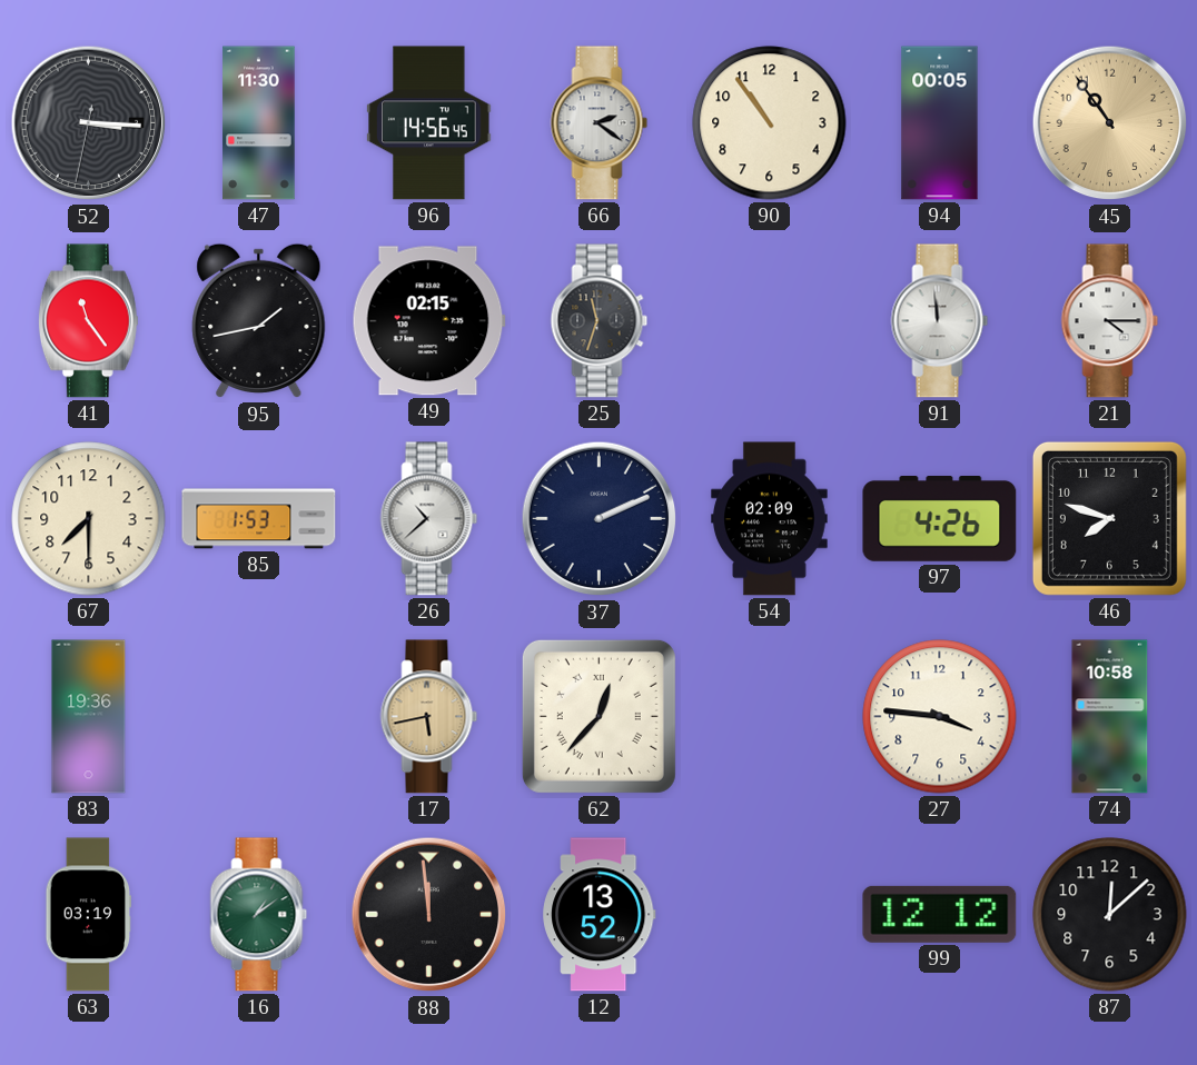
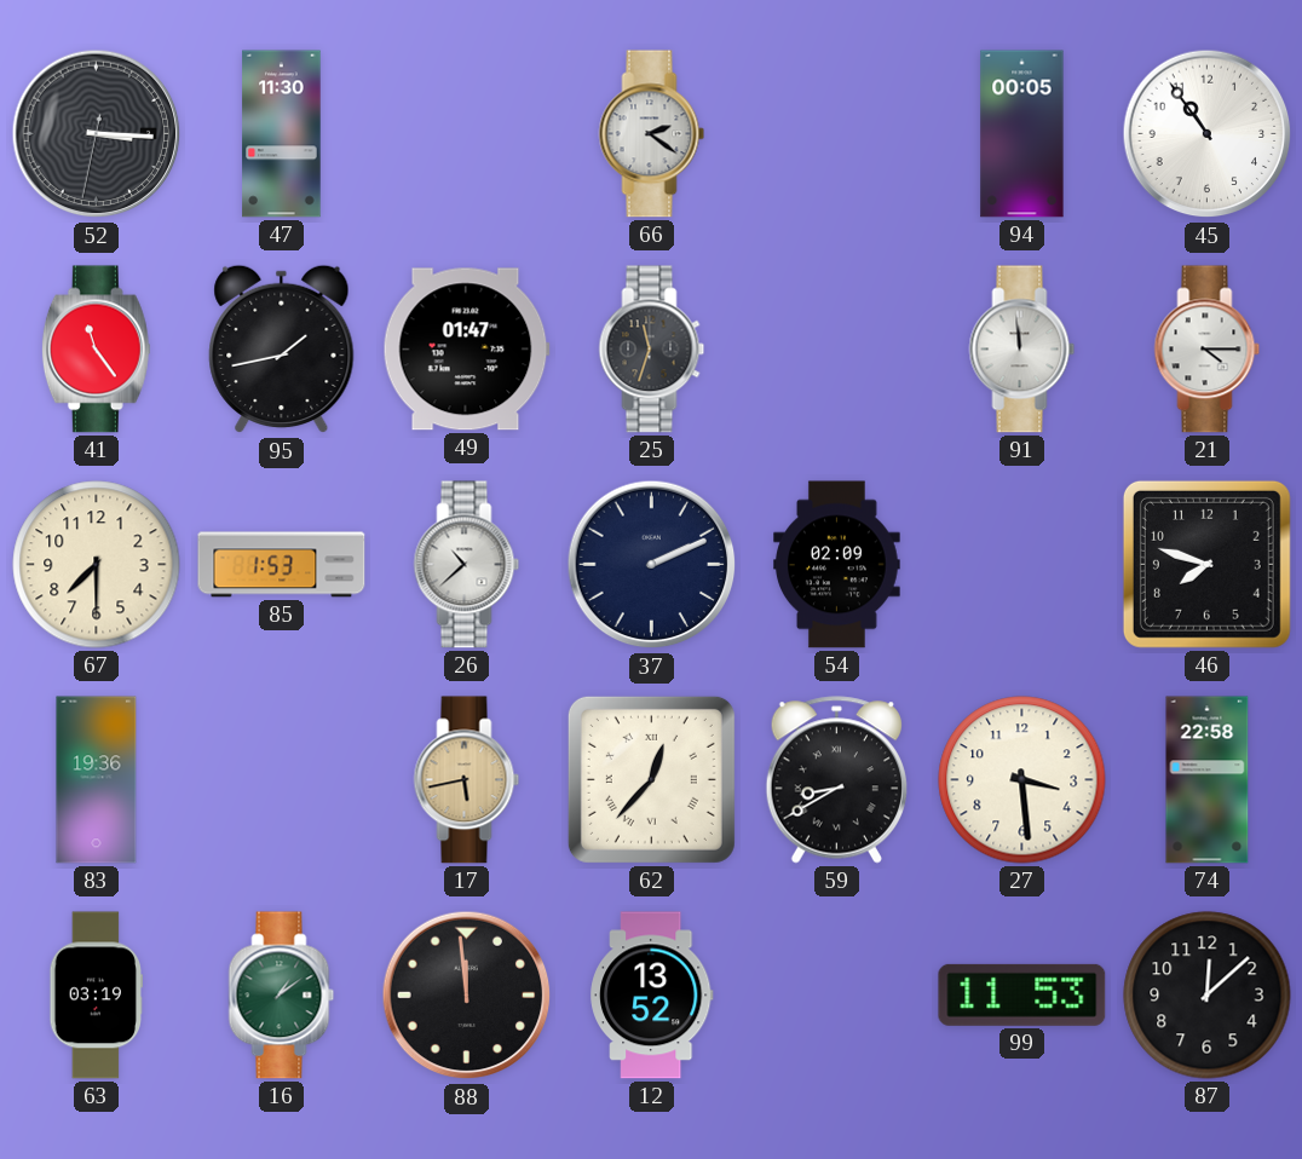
96: 14:56 -> none
90: 10:54 -> none
45 dial: champagne -> white
49: 02:15 -> 01:47
97: 4:26 -> none
59: none -> 8:40
27: 3:46 -> 3:29
74: 10:58 -> 22:58
99: 12:12 -> 11:53
